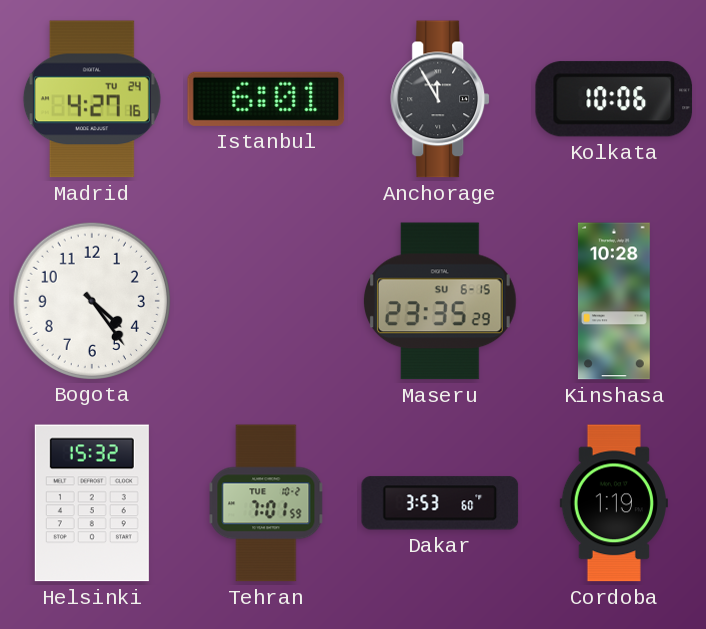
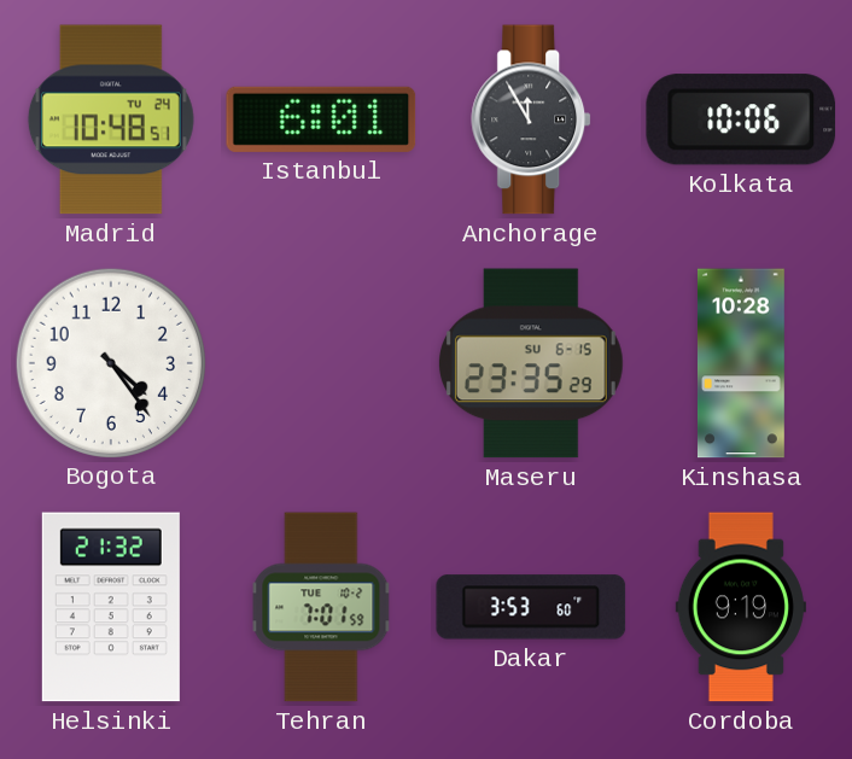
Madrid: 4:27 -> 10:48
Helsinki: 15:32 -> 21:32
Cordoba: 1:19 -> 9:19
